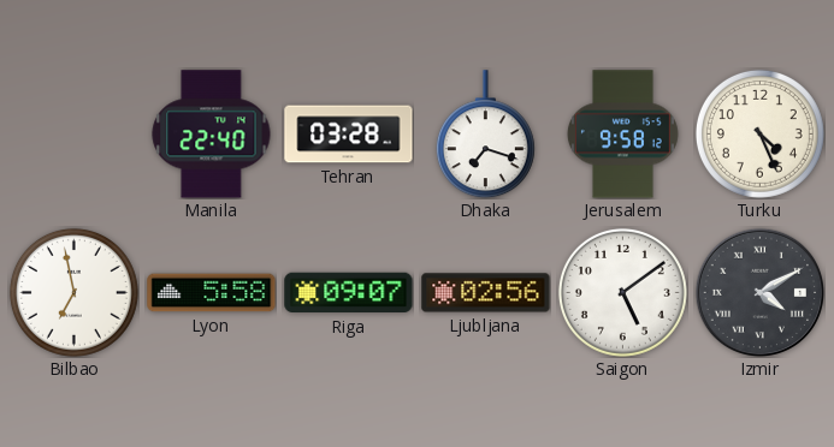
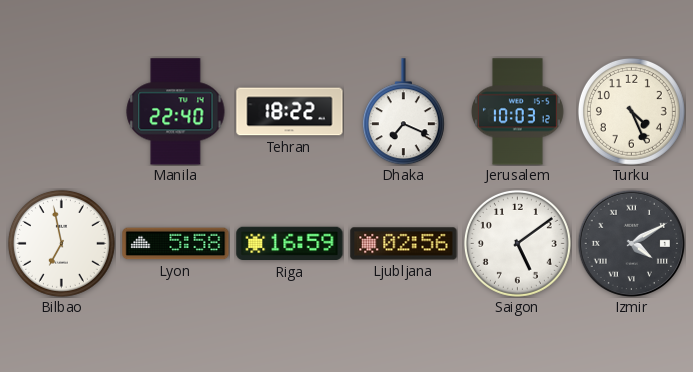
Tehran: 03:28 -> 18:22
Dhaka: 7:18 -> 7:19
Jerusalem: 9:58 -> 10:03
Riga: 09:07 -> 16:59
